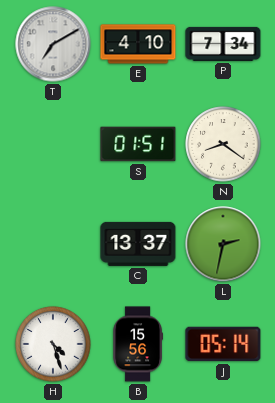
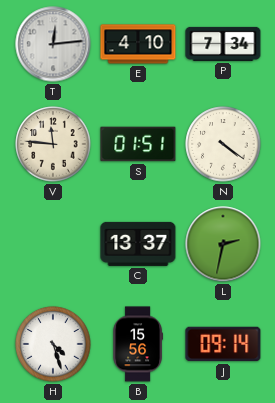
T: 7:10 -> 12:14
V: none -> 11:46
N: 8:21 -> 4:21
J: 05:14 -> 09:14
